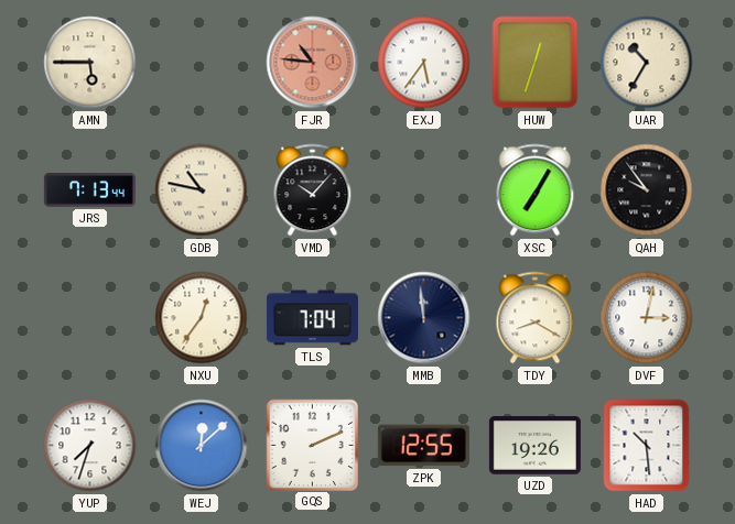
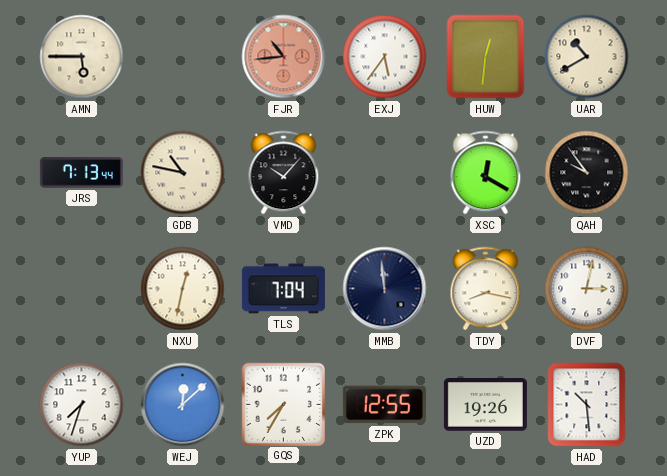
FJR: 10:46 -> 10:44
HUW: 12:33 -> 12:31
UAR: 10:35 -> 10:40
XSC: 7:05 -> 12:20
NXU: 12:36 -> 12:32
TDY: 8:20 -> 8:17
GQS: 2:11 -> 7:35
